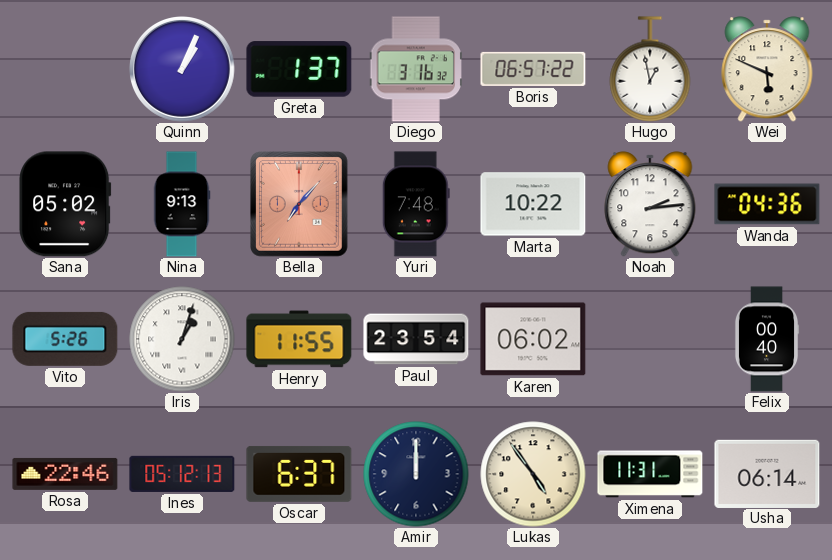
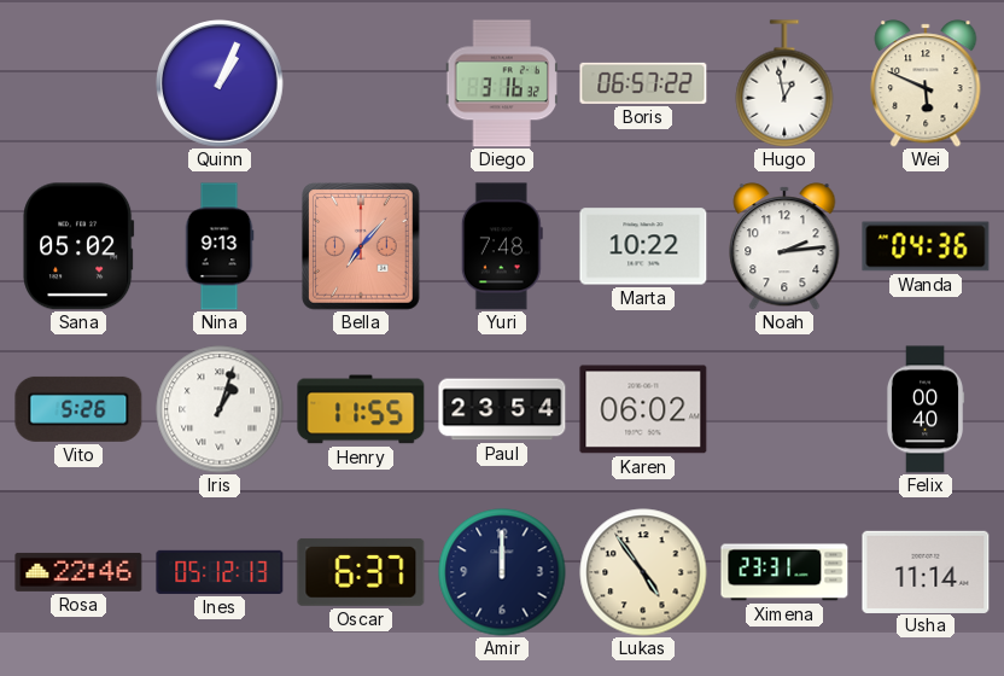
Greta: 1:37 -> none
Ximena: 11:31 -> 23:31
Usha: 06:14 -> 11:14
